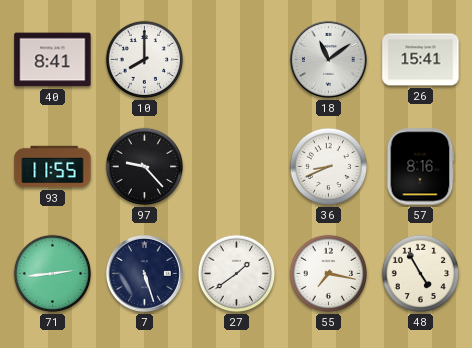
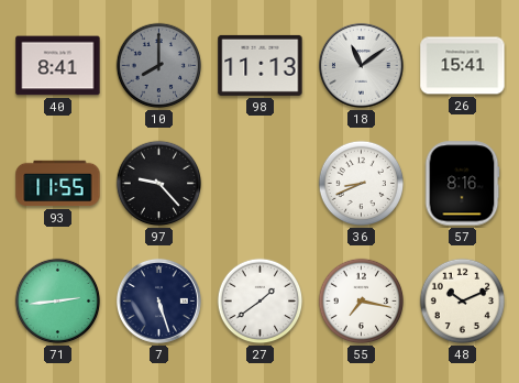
10 dial: white -> grey
98: none -> 11:13
48: 4:55 -> 10:11
